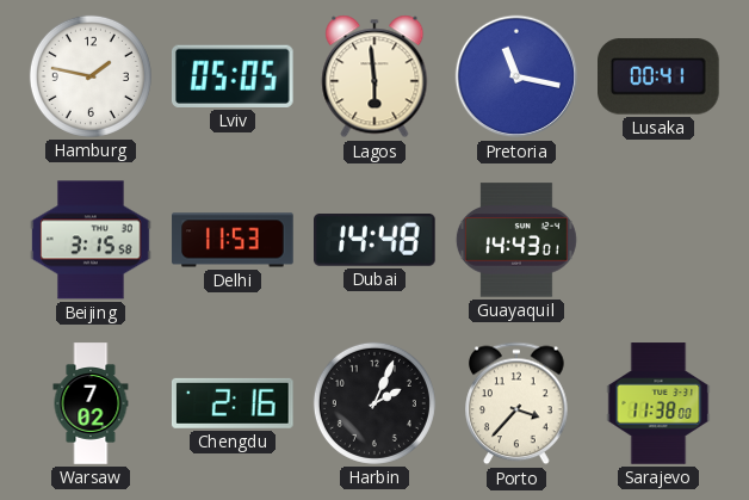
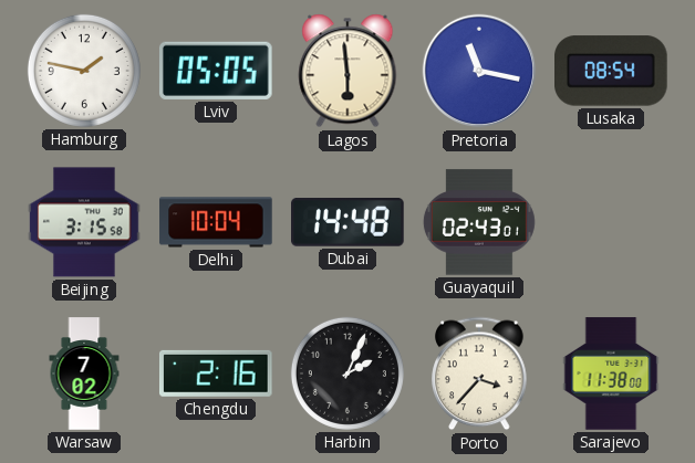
Lusaka: 00:41 -> 08:54
Delhi: 11:53 -> 10:04
Guayaquil: 14:43 -> 02:43
